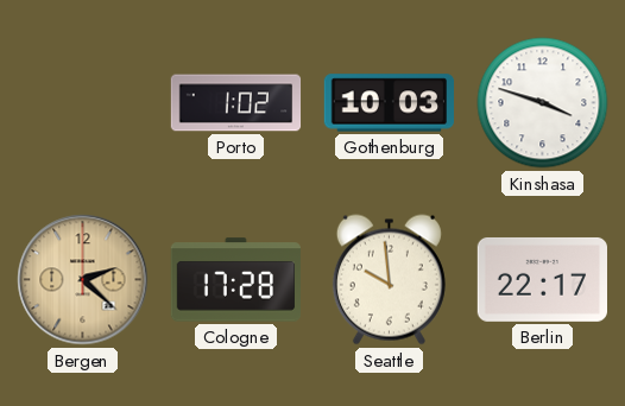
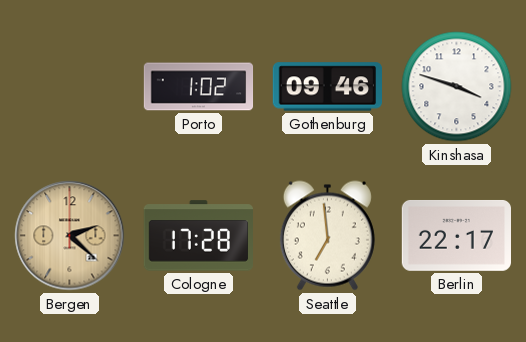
Gothenburg: 10:03 -> 09:46
Seattle: 9:59 -> 6:59
